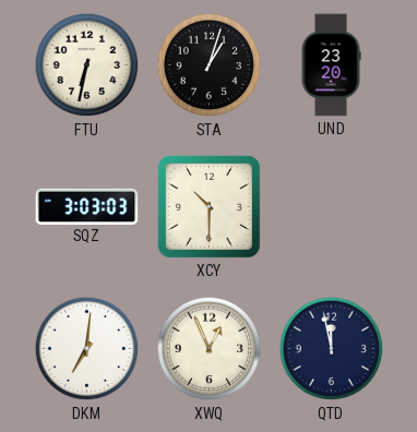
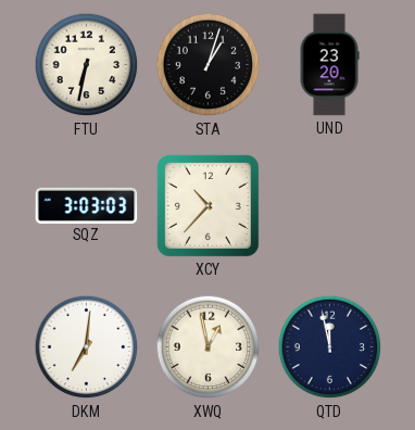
XCY: 10:30 -> 10:37
XWQ: 12:56 -> 12:58
